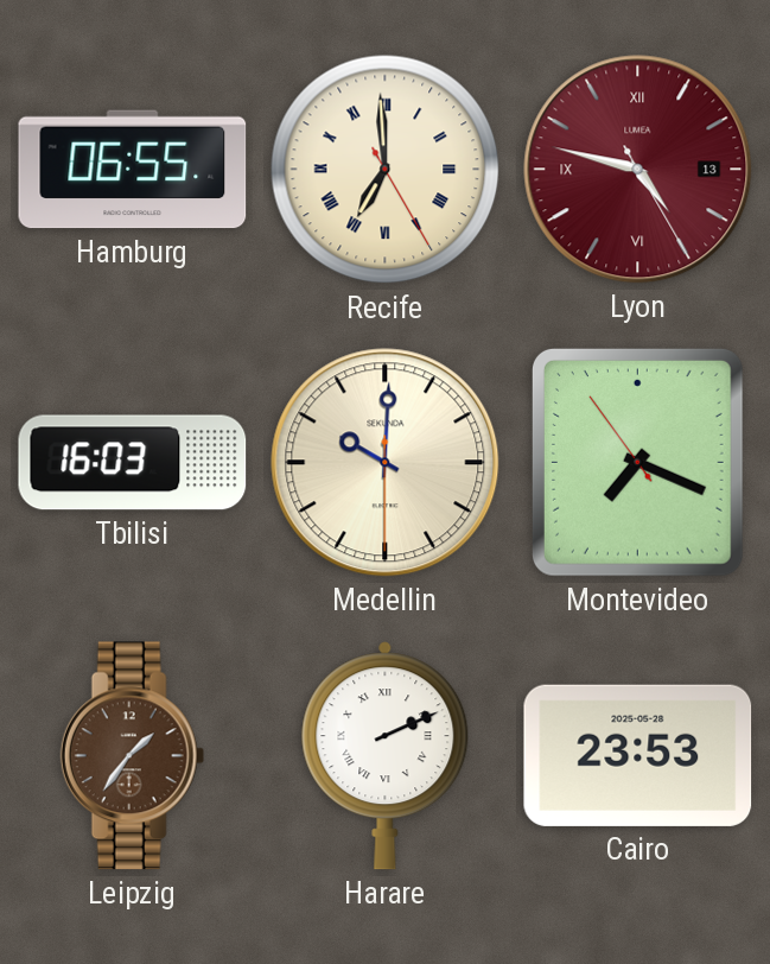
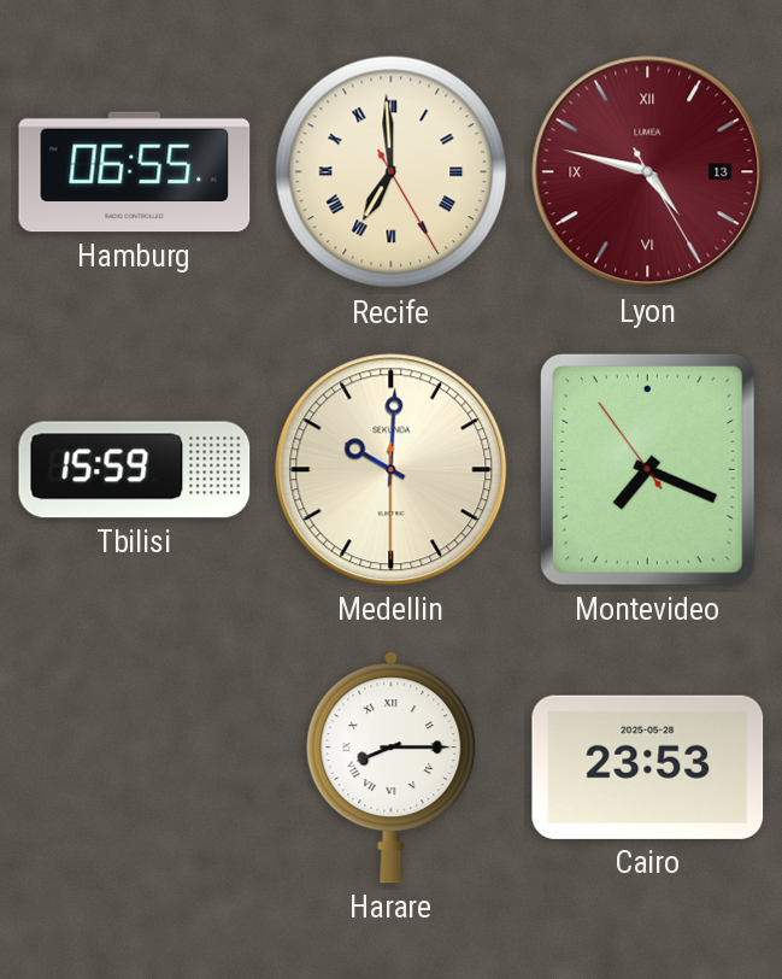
Tbilisi: 16:03 -> 15:59
Leipzig: 1:36 -> none
Harare: 2:11 -> 8:15
